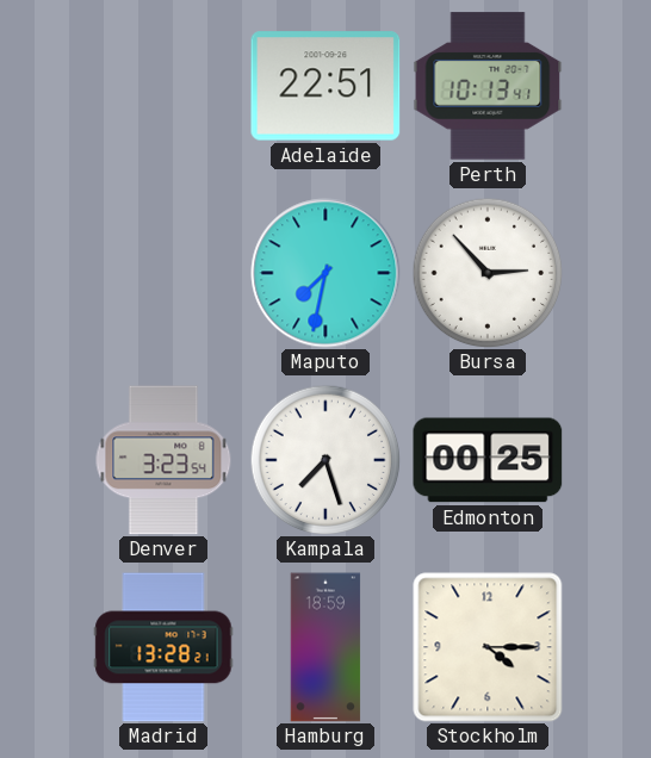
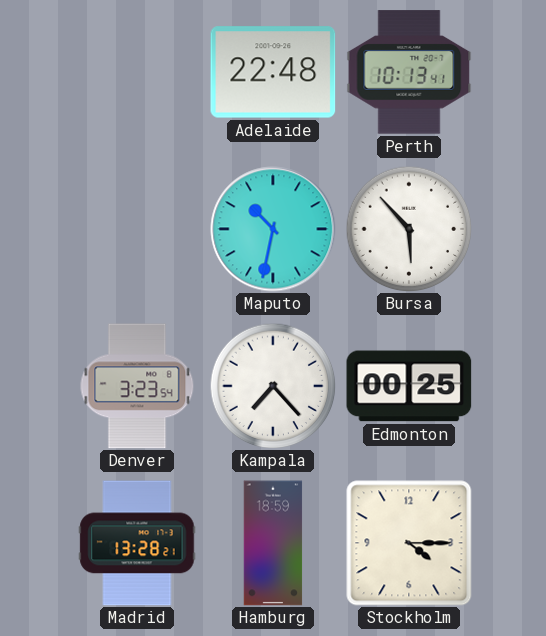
Adelaide: 22:51 -> 22:48
Maputo: 7:32 -> 10:32
Bursa: 2:53 -> 5:53
Kampala: 7:27 -> 7:23
